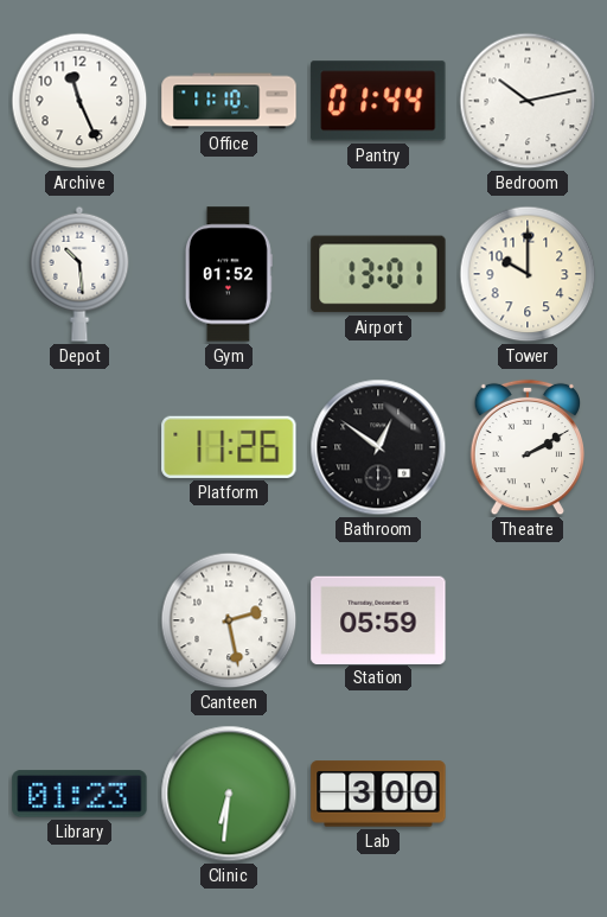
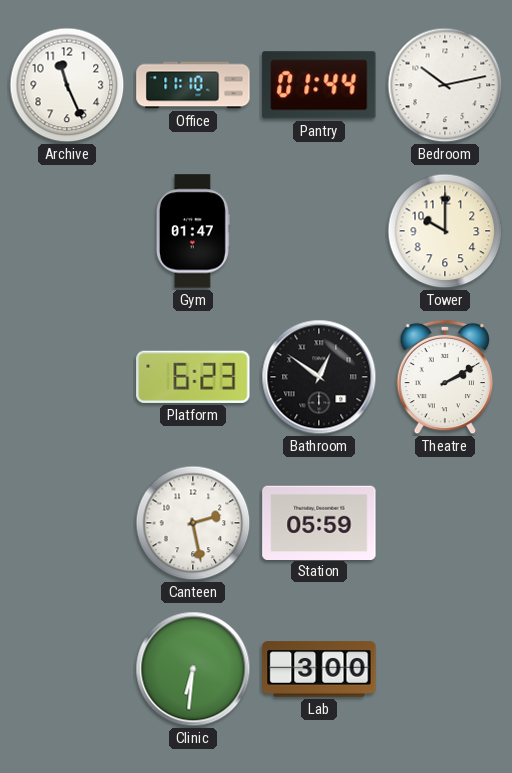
Depot: 10:29 -> none
Gym: 01:52 -> 01:47
Airport: 13:01 -> none
Platform: 11:26 -> 6:23
Library: 01:23 -> none
